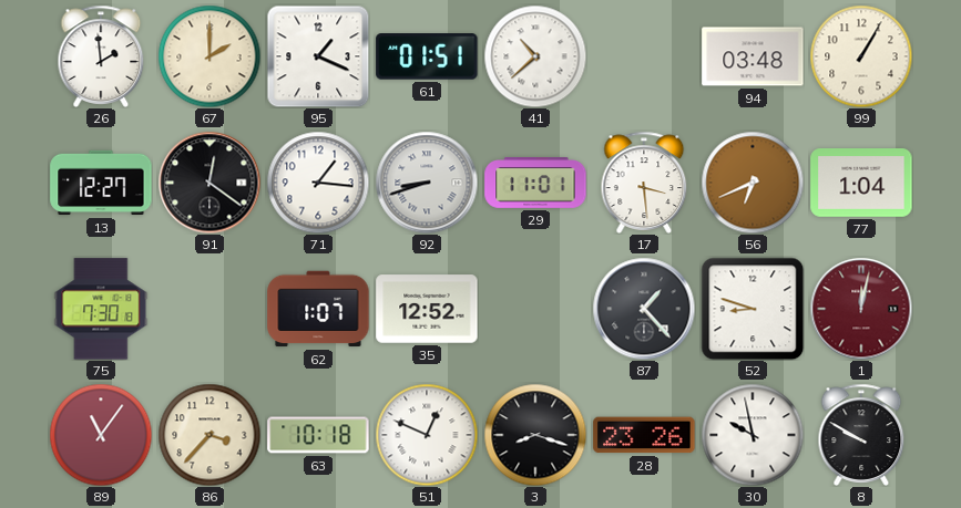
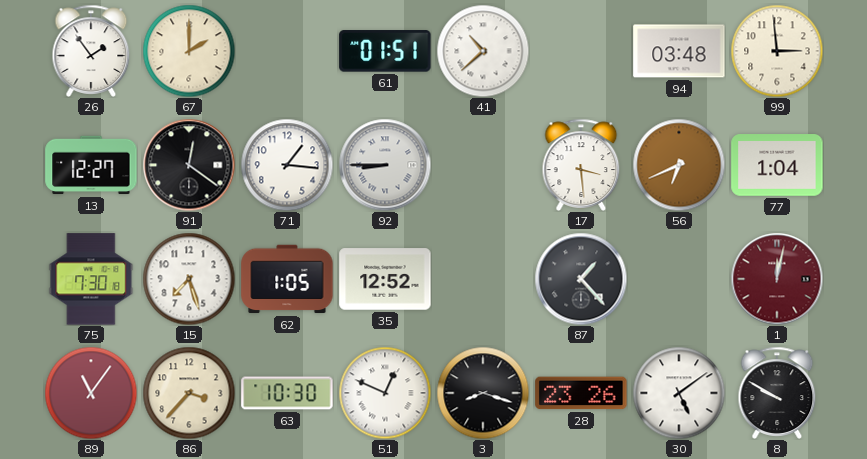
26: 1:59 -> 1:54
95: 1:19 -> none
99: 1:05 -> 2:59
92: 8:42 -> 8:45
29: 11:01 -> none
15: none -> 7:27
62: 1:07 -> 1:05
52: 8:48 -> none
63: 10:18 -> 10:30
30: 9:58 -> 5:09
